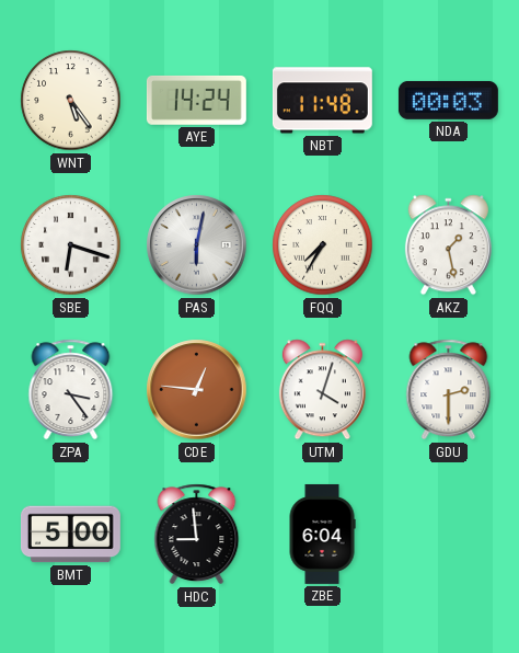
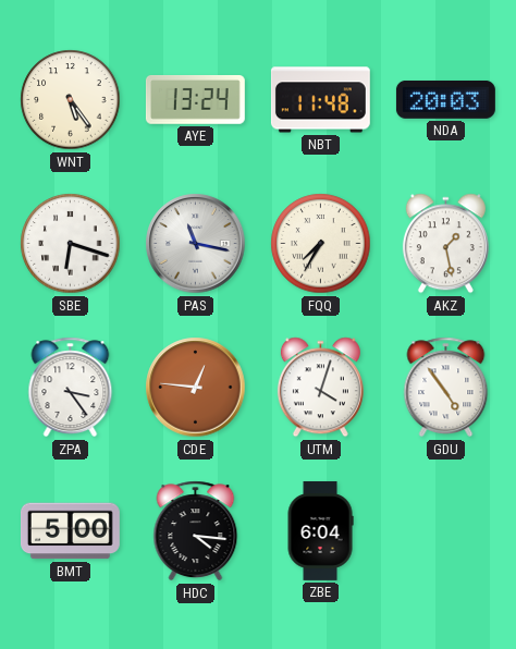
AYE: 14:24 -> 13:24
NDA: 00:03 -> 20:03
PAS: 6:02 -> 11:17
GDU: 2:30 -> 4:54
HDC: 8:59 -> 4:16
